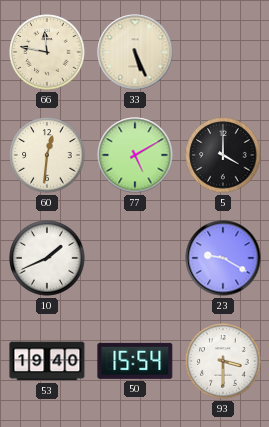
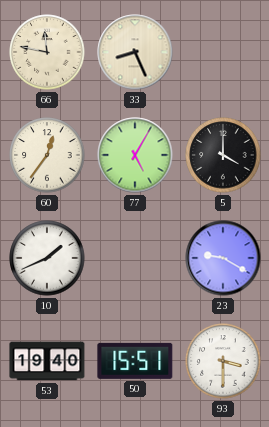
33: 5:26 -> 8:26
60: 12:31 -> 12:36
77: 5:10 -> 5:05
50: 15:54 -> 15:51
